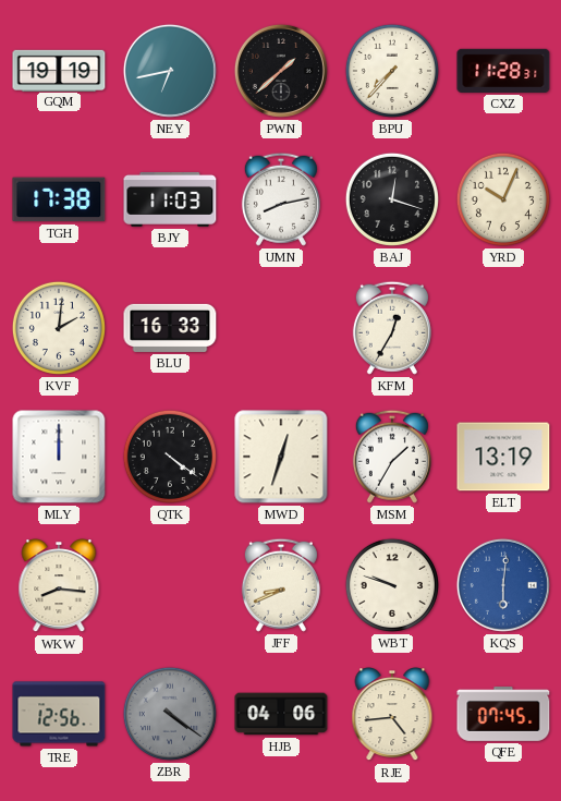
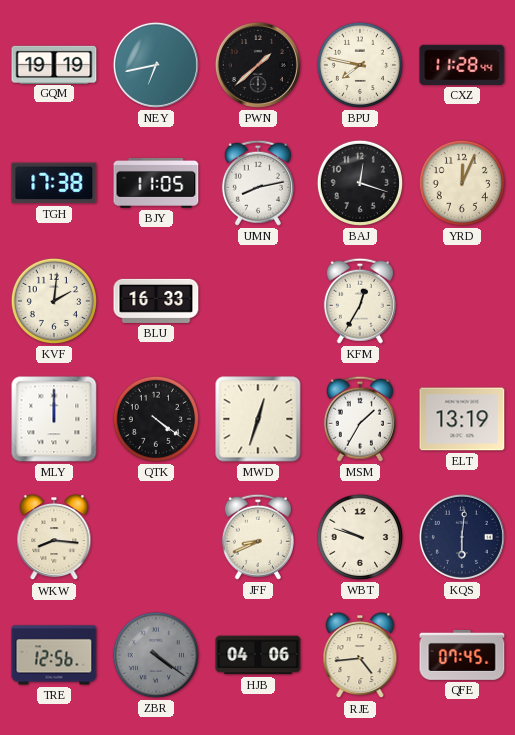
BPU: 7:37 -> 7:47
CXZ: 11:28:31 -> 11:28:44
BJY: 11:03 -> 11:05
YRD: 10:04 -> 12:04
KQS dial: blue -> navy
